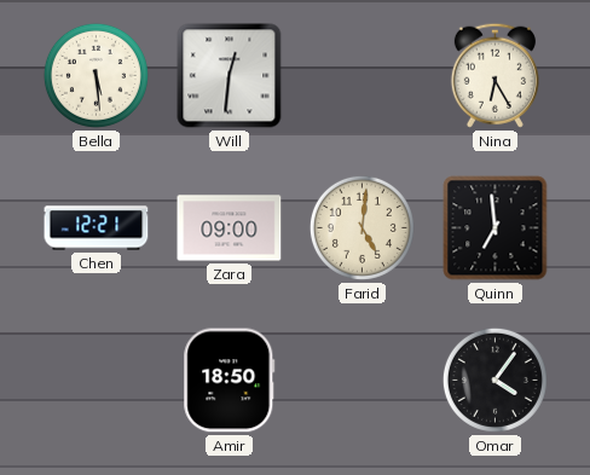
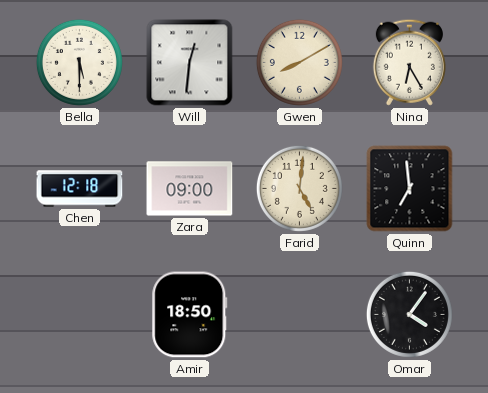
Bella: 5:29 -> 5:30
Gwen: none -> 8:10
Chen: 12:21 -> 12:18
